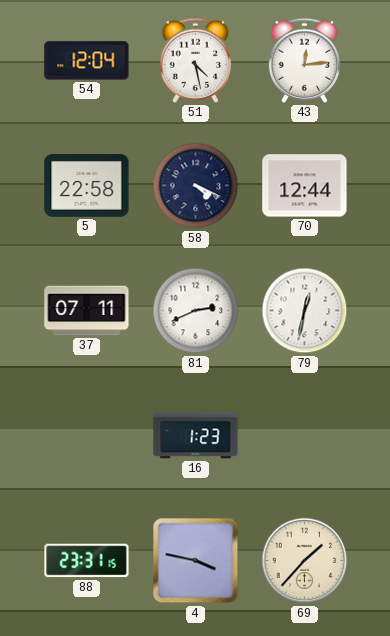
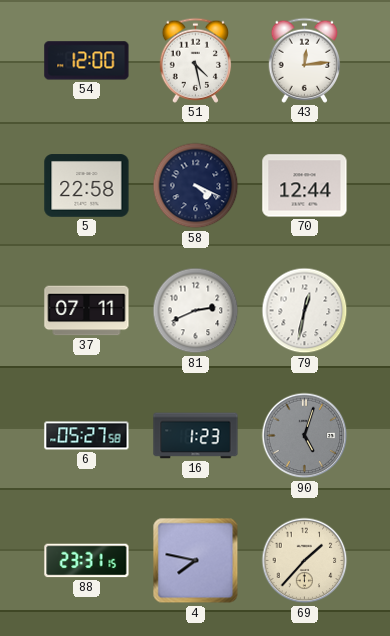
54: 12:04 -> 12:00
6: none -> 05:27
90: none -> 5:03
4: 3:47 -> 7:47
